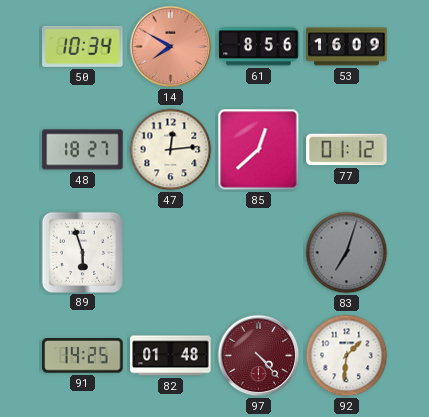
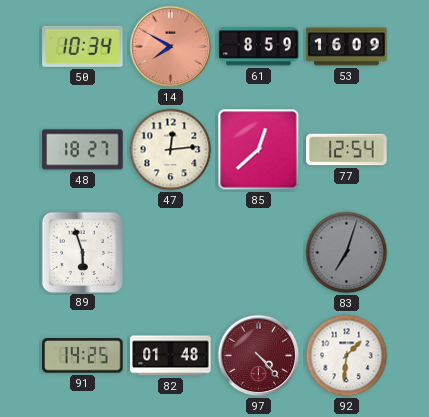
61: 8:56 -> 8:59
77: 01:12 -> 12:54
